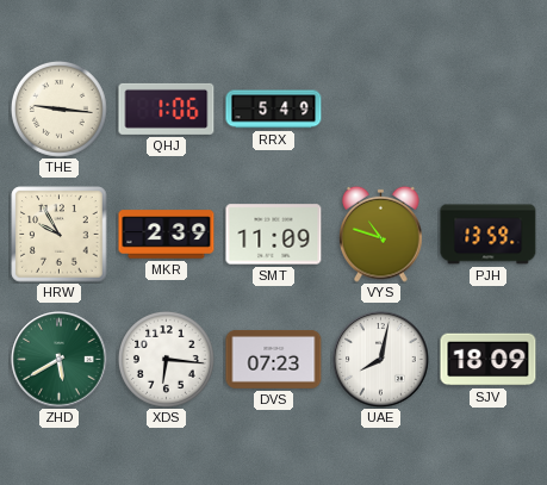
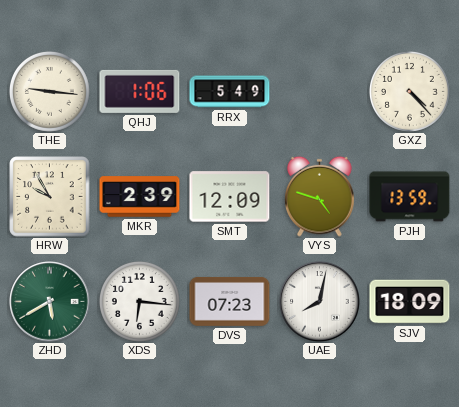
GXZ: none -> 4:23
SMT: 11:09 -> 12:09
VYS: 10:48 -> 4:48
